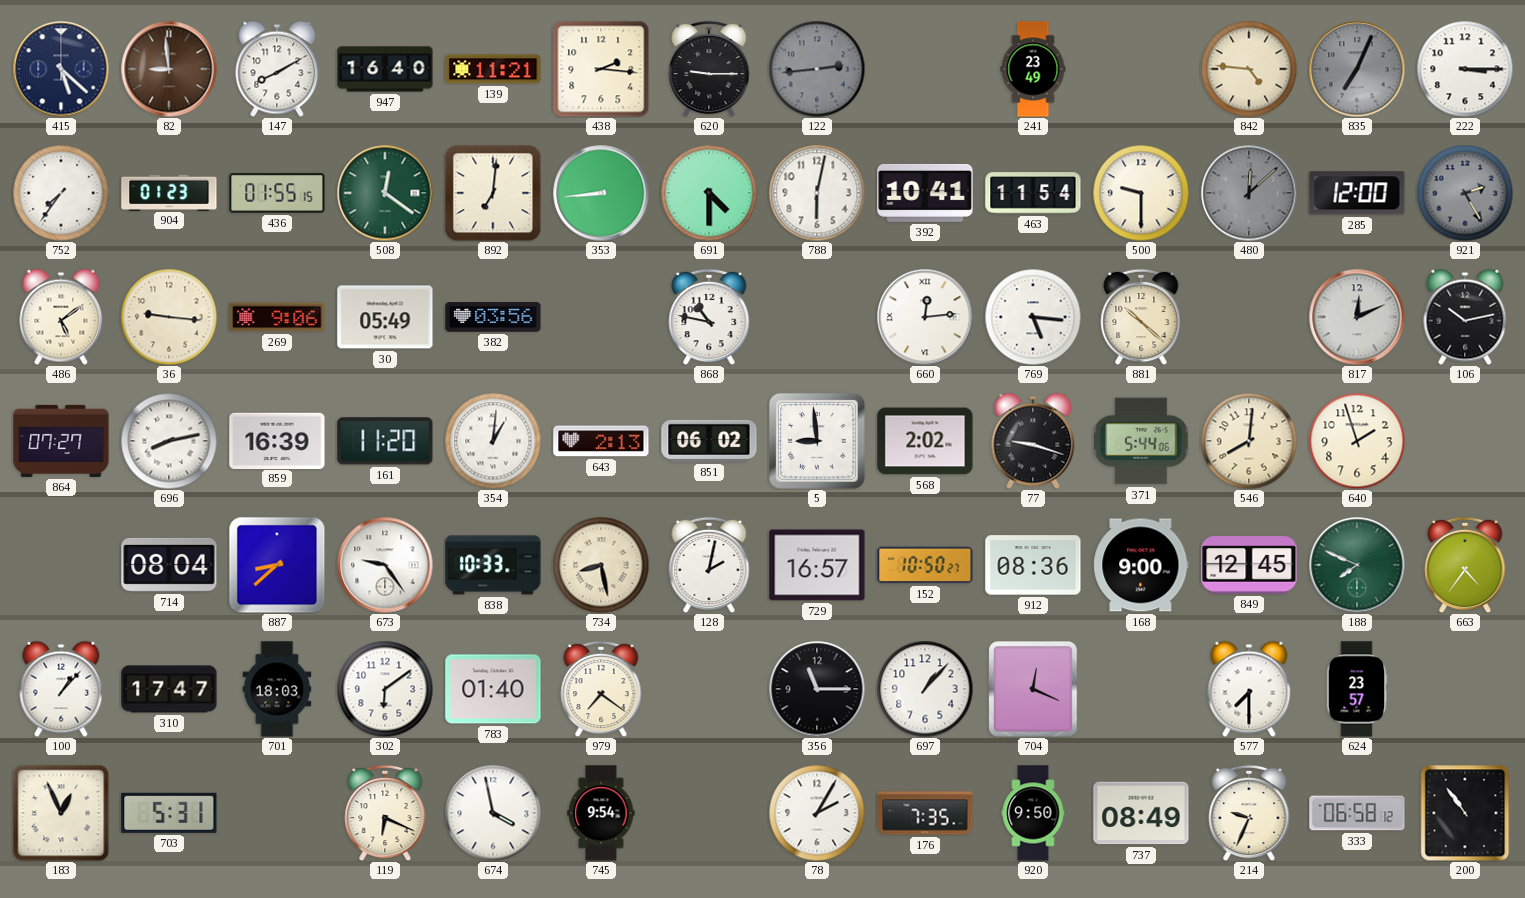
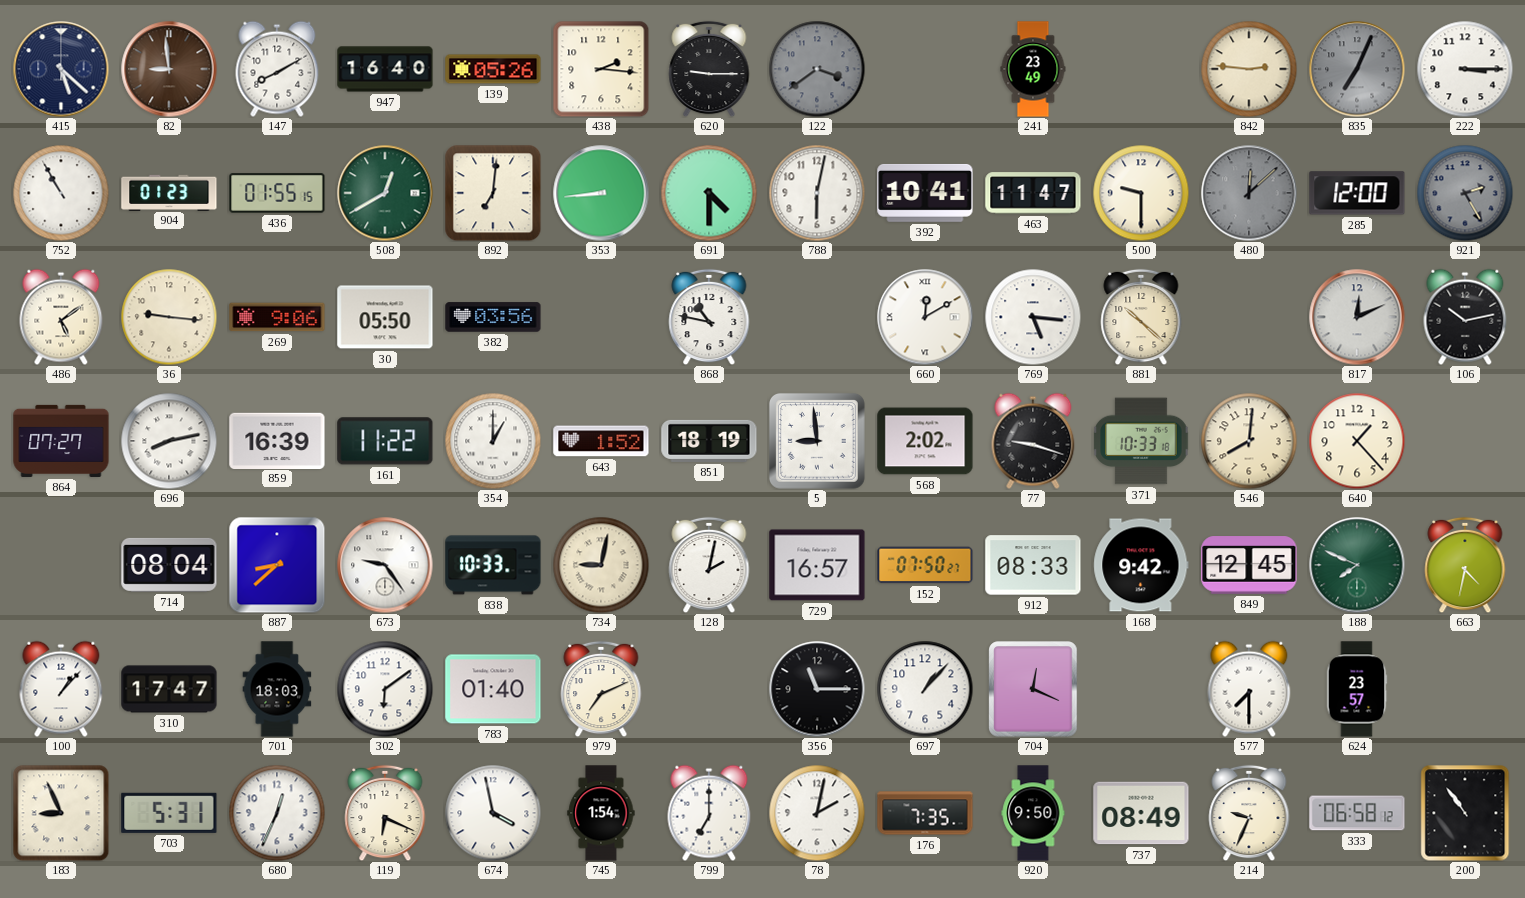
139: 11:21 -> 05:26
122: 2:44 -> 3:39
842: 4:46 -> 2:46
752: 7:36 -> 10:55
508: 12:21 -> 12:40
463: 11:54 -> 11:47
30: 05:49 -> 05:50
660: 12:14 -> 12:10
161: 11:20 -> 11:22
354: 1:01 -> 1:00
643: 2:13 -> 1:52
851: 06:02 -> 18:19
371: 5:44 -> 10:33
640: 1:57 -> 1:23
734: 8:28 -> 9:02
152: 10:50 -> 07:50
912: 08:36 -> 08:33
168: 9:00 -> 9:42
663: 4:36 -> 4:32
979: 7:21 -> 7:11
183: 12:56 -> 8:56
680: none -> 12:34
745: 9:54 -> 1:54
799: none -> 7:00
78: 2:05 -> 2:02
